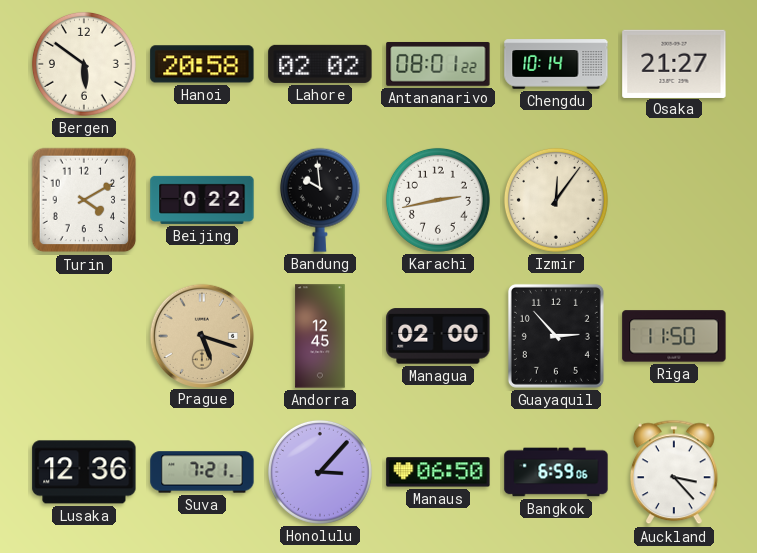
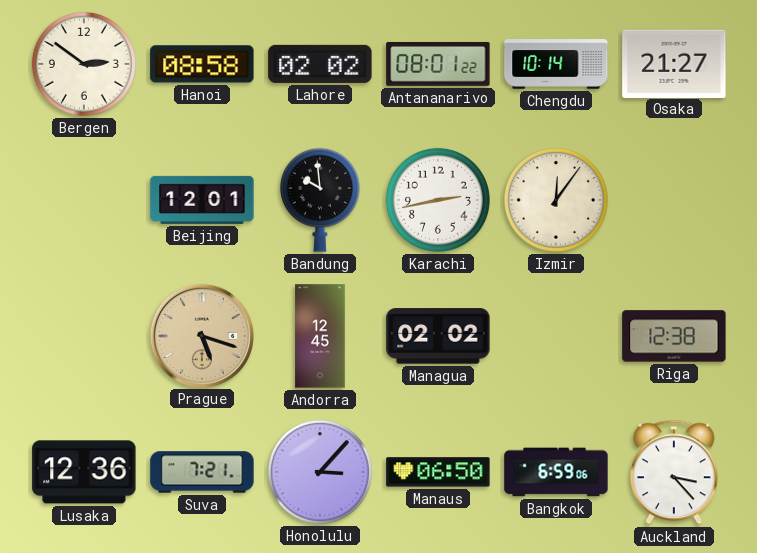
Bergen: 5:51 -> 2:51
Hanoi: 20:58 -> 08:58
Turin: 4:10 -> none
Beijing: 0:22 -> 12:01
Managua: 02:00 -> 02:02
Guayaquil: 2:53 -> none
Riga: 11:50 -> 12:38
